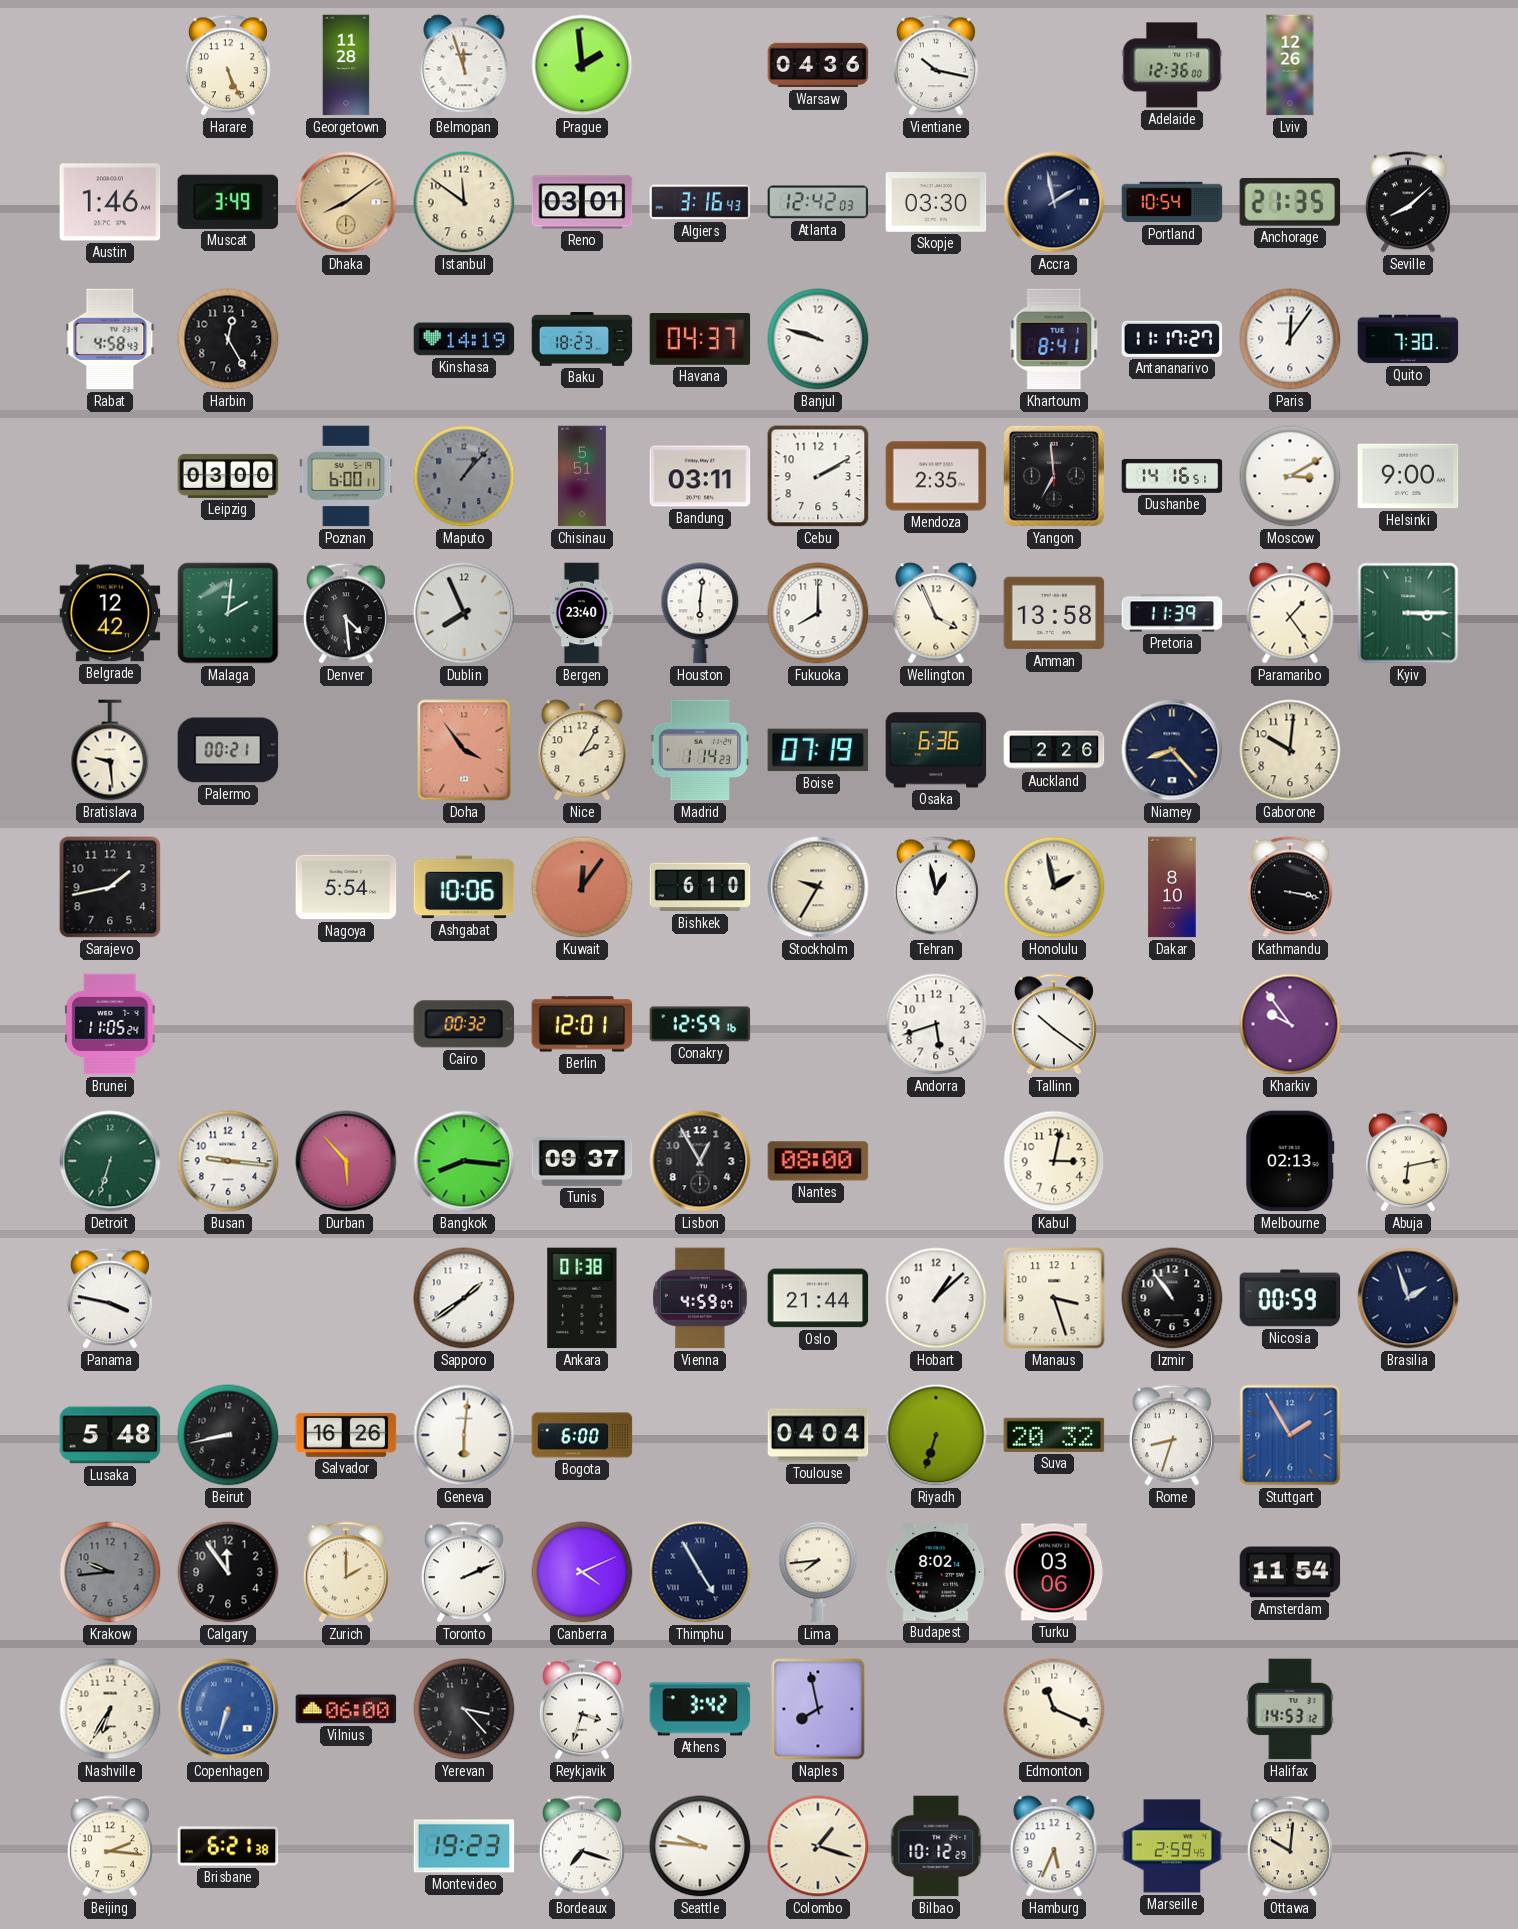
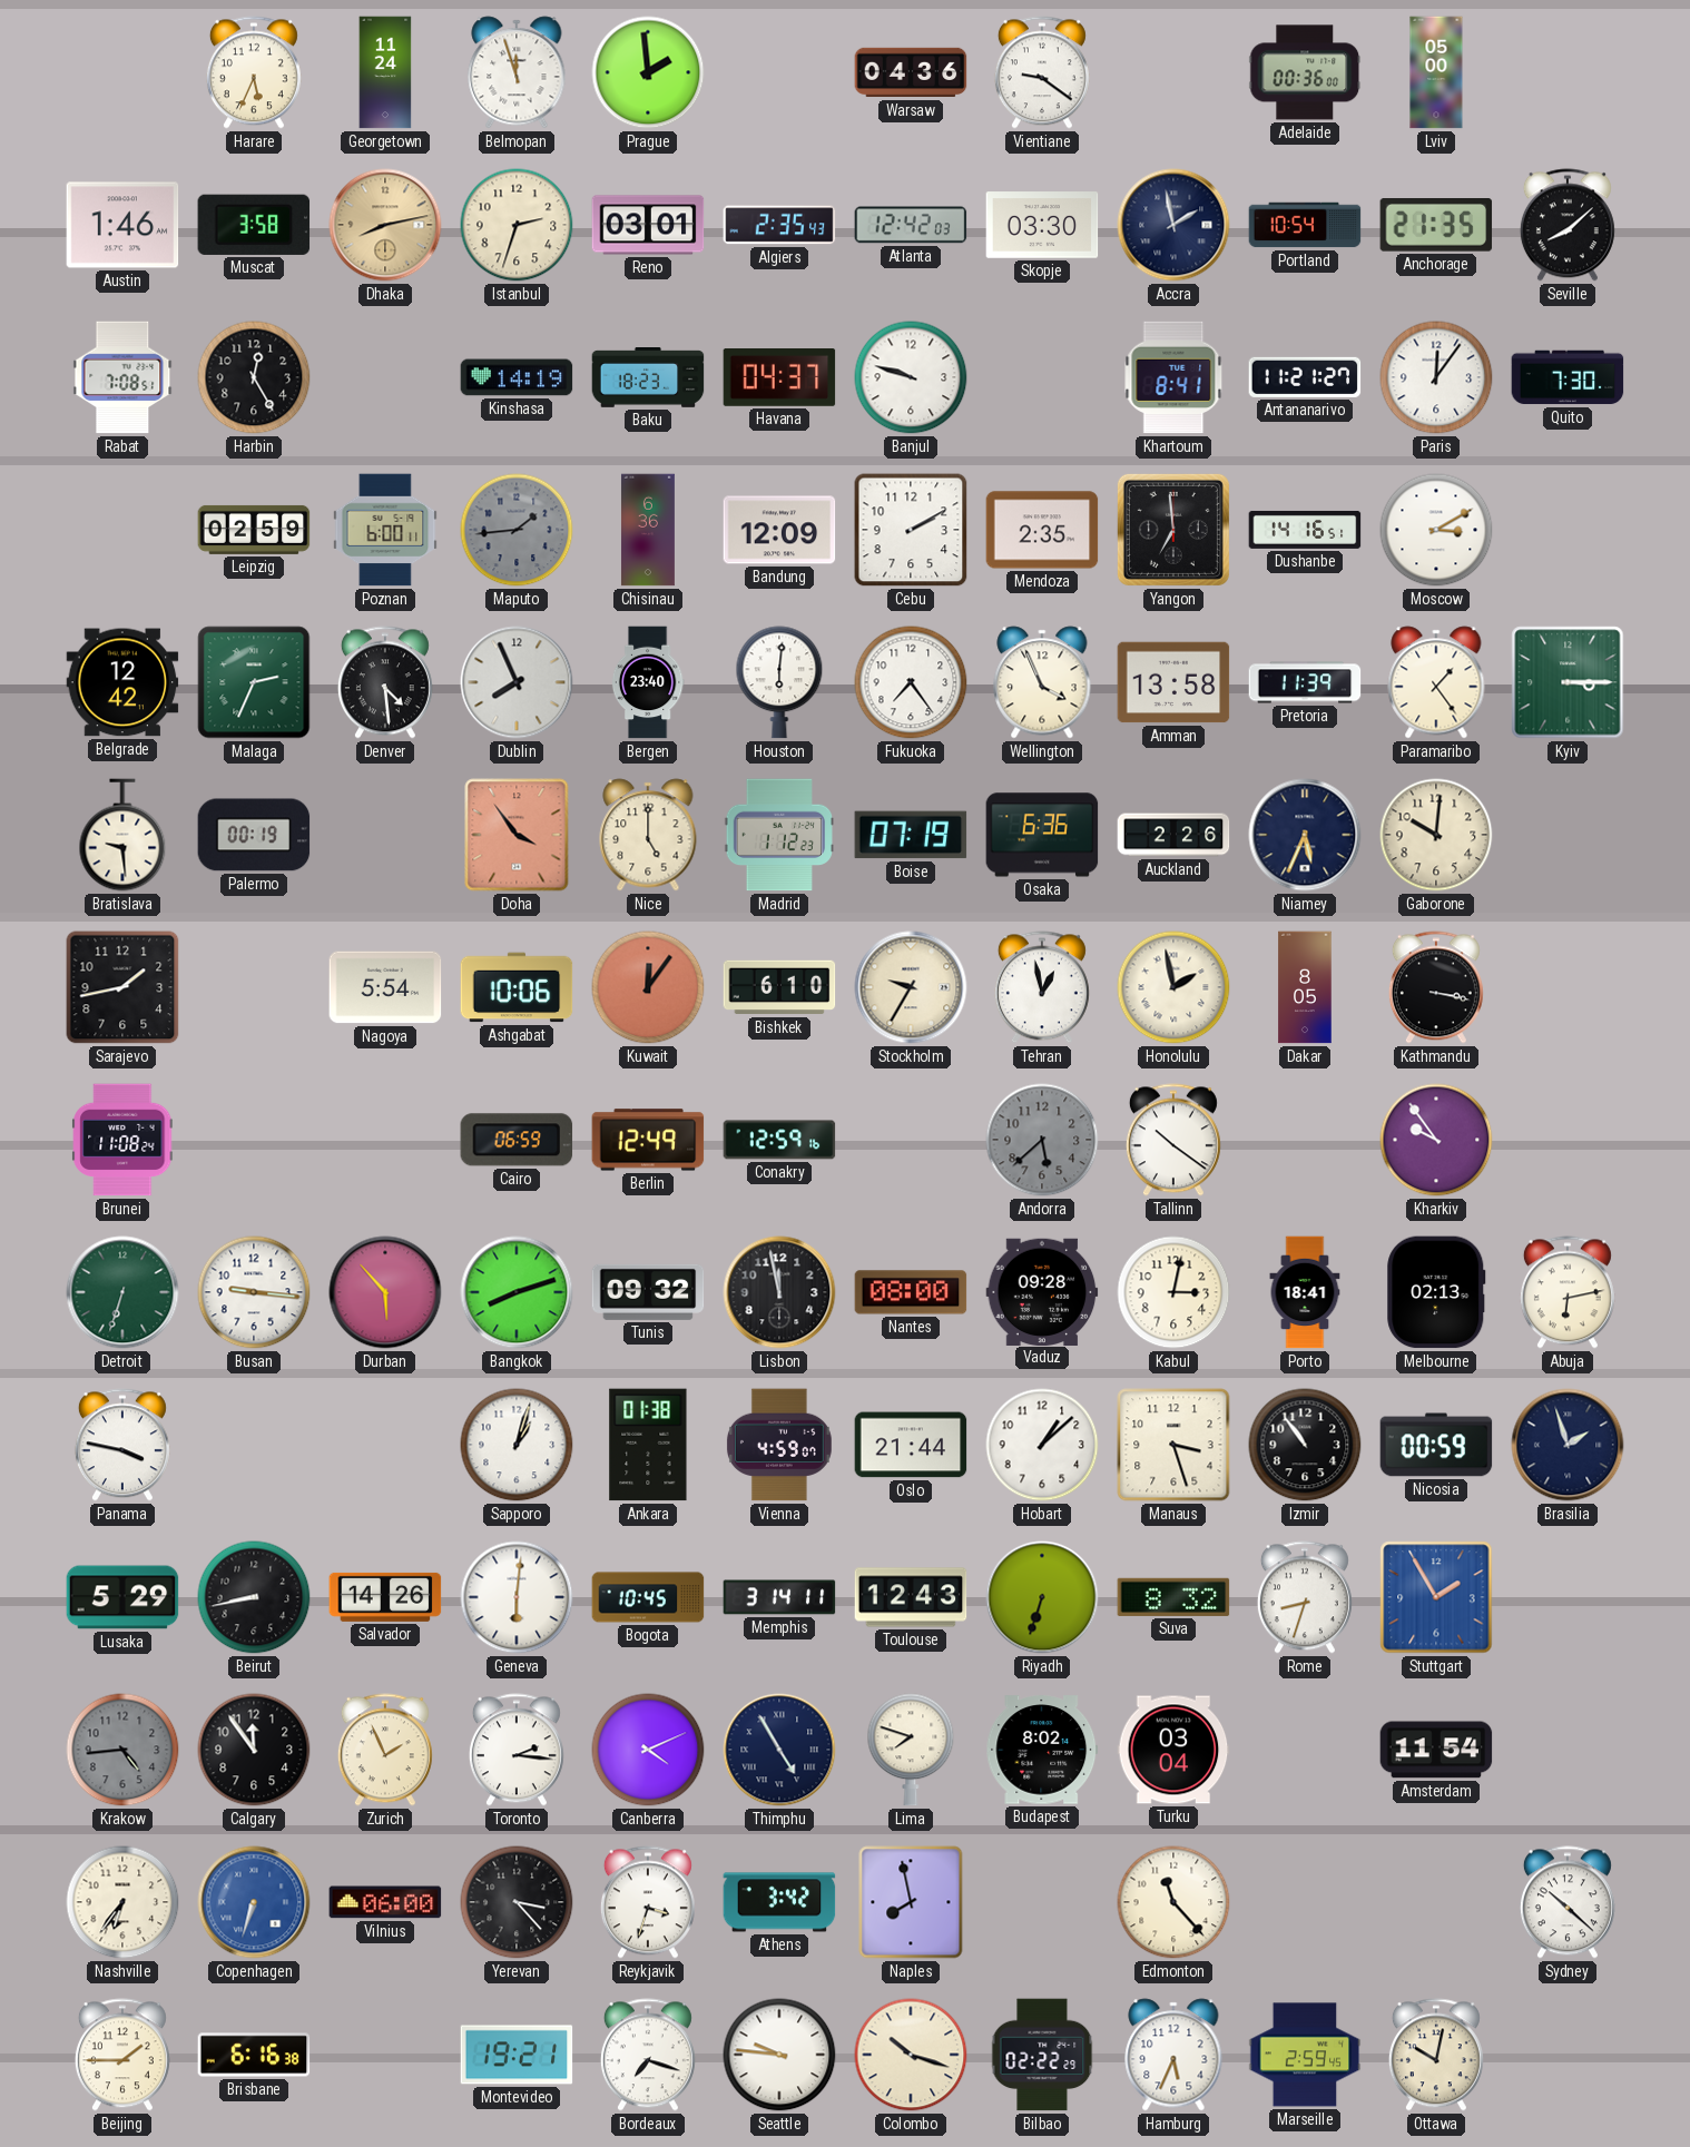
Harare: 5:26 -> 5:34
Georgetown: 11:28 -> 11:24
Vientiane: 10:17 -> 9:21
Adelaide: 12:36 -> 00:36
Lviv: 12:26 -> 05:00
Muscat: 3:49 -> 3:58
Dhaka: 8:09 -> 8:13
Istanbul: 11:51 -> 2:33
Algiers: 3:16 -> 2:35
Rabat: 4:58 -> 7:08
Antananarivo: 11:17 -> 11:21
Leipzig: 03:00 -> 02:59
Maputo: 1:07 -> 1:44
Chisinau: 5:51 -> 6:36
Bandung: 03:11 -> 12:09
Helsinki: 9:00 -> none
Malaga: 2:01 -> 2:34
Fukuoka: 8:00 -> 7:24
Palermo: 00:21 -> 00:19
Nice: 2:05 -> 5:00
Madrid: 1:14 -> 1:12
Niamey: 8:23 -> 5:34
Dakar: 8:10 -> 8:05
Brunei: 11:05 -> 11:08
Cairo: 00:32 -> 06:59
Berlin: 12:01 -> 12:49
Andorra: 5:42 -> 5:38
Andorra dial: white -> grey
Bangkok: 8:16 -> 8:12
Tunis: 09:37 -> 09:32
Lisbon: 12:55 -> 11:58
Vaduz: none -> 09:28
Porto: none -> 18:41
Sapporo: 1:39 -> 1:03
Lusaka: 5:48 -> 5:29
Salvador: 16:26 -> 14:26
Bogota: 6:00 -> 10:45
Memphis: none -> 3:14
Toulouse: 04:04 -> 12:43
Suva: 20:32 -> 8:32
Krakow: 9:44 -> 4:44
Zurich: 2:00 -> 1:56
Toronto: 2:11 -> 2:16
Lima: 7:44 -> 7:48
Turku: 03:06 -> 03:04
Nashville: 6:35 -> 6:36
Edmonton: 11:19 -> 11:23
Halifax: 14:53 -> none
Sydney: none -> 10:22
Beijing: 2:16 -> 1:45
Brisbane: 6:21 -> 6:16
Montevideo: 19:23 -> 19:21
Colombo: 1:18 -> 10:18
Bilbao: 10:12 -> 02:22
Ottawa: 10:01 -> 10:02
